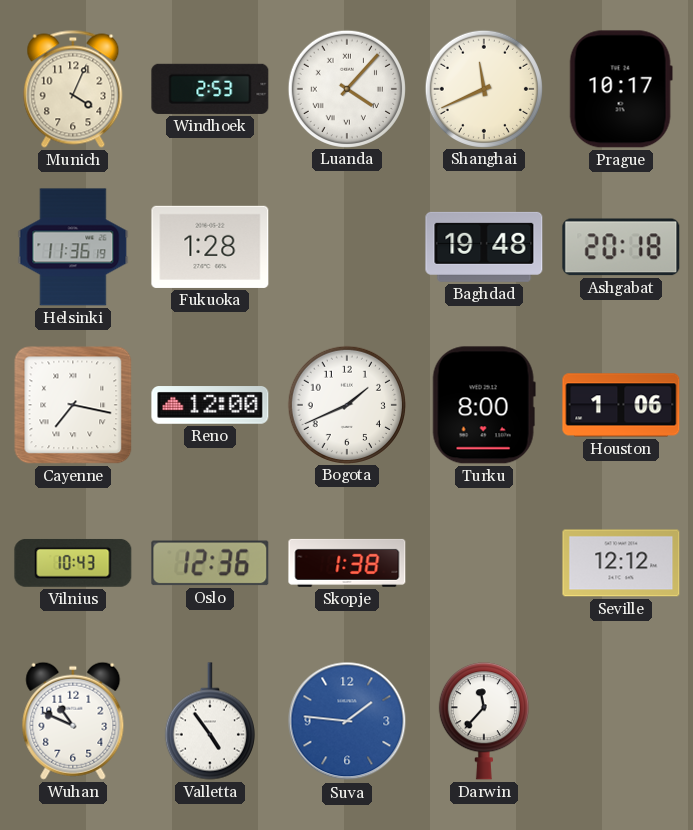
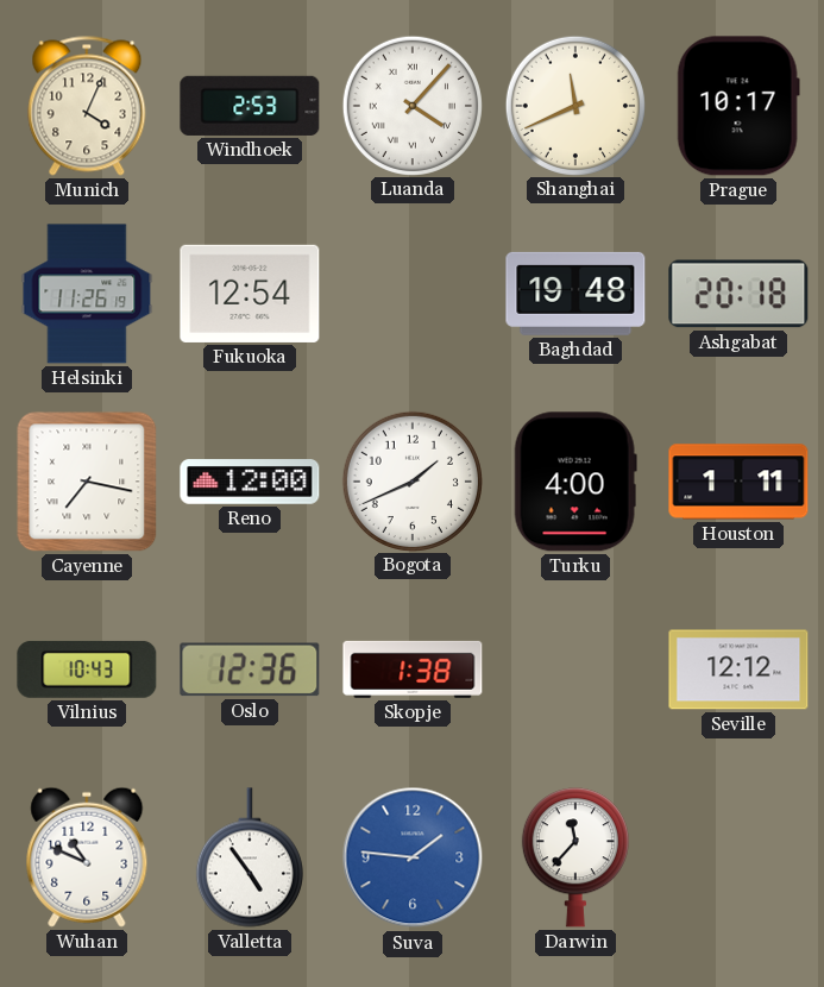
Helsinki: 11:36 -> 11:26
Fukuoka: 1:28 -> 12:54
Turku: 8:00 -> 4:00
Houston: 1:06 -> 1:11
